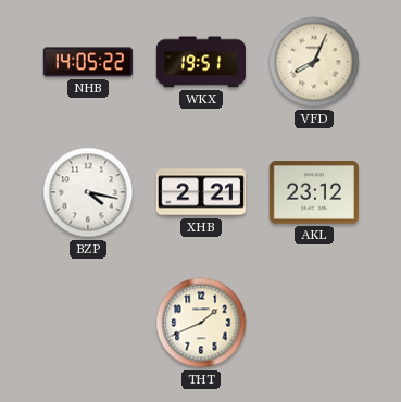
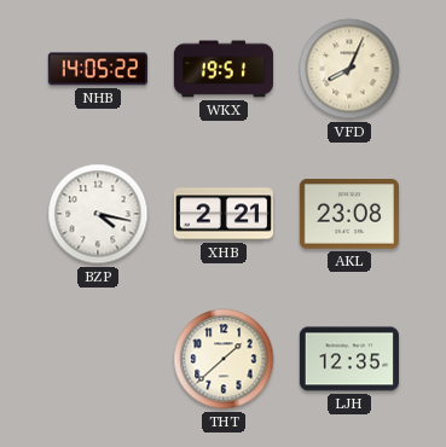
AKL: 23:12 -> 23:08
THT: 1:41 -> 1:38
LJH: none -> 12:35
